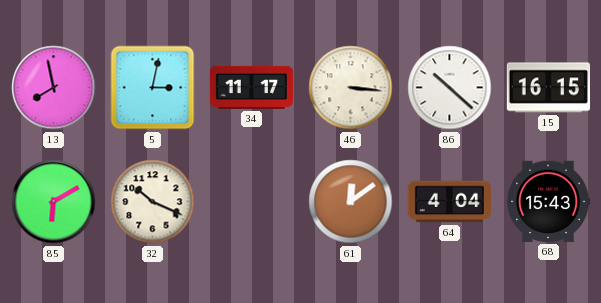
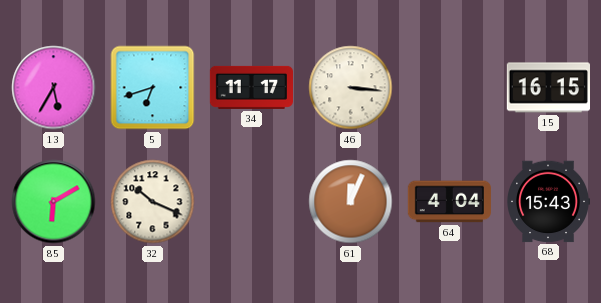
13: 7:58 -> 5:35
5: 3:02 -> 6:42
86: 10:22 -> none
61: 12:09 -> 12:04
